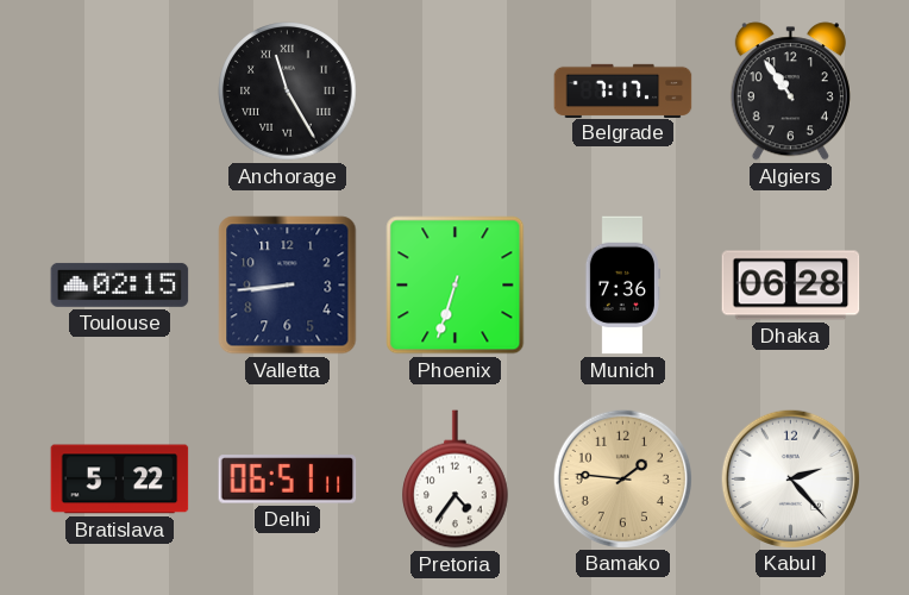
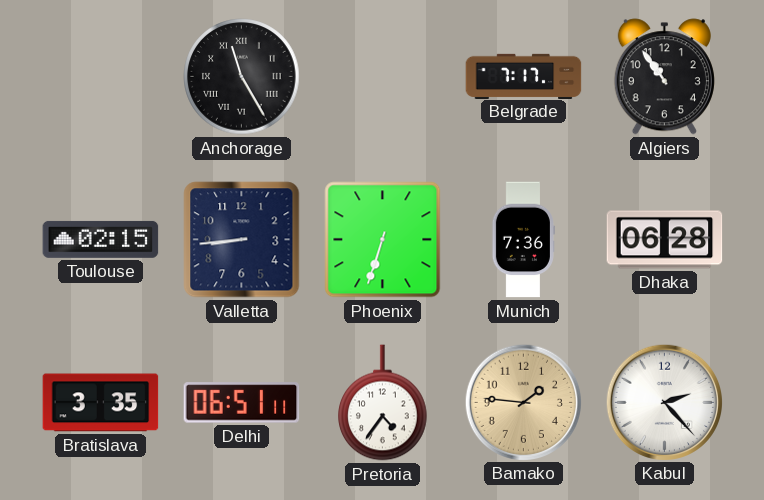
Bratislava: 5:22 -> 3:35
